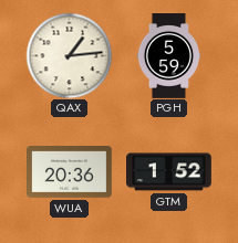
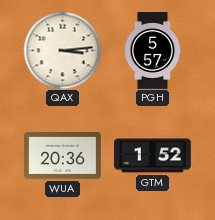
QAX: 1:14 -> 3:14
PGH: 5:59 -> 5:57
